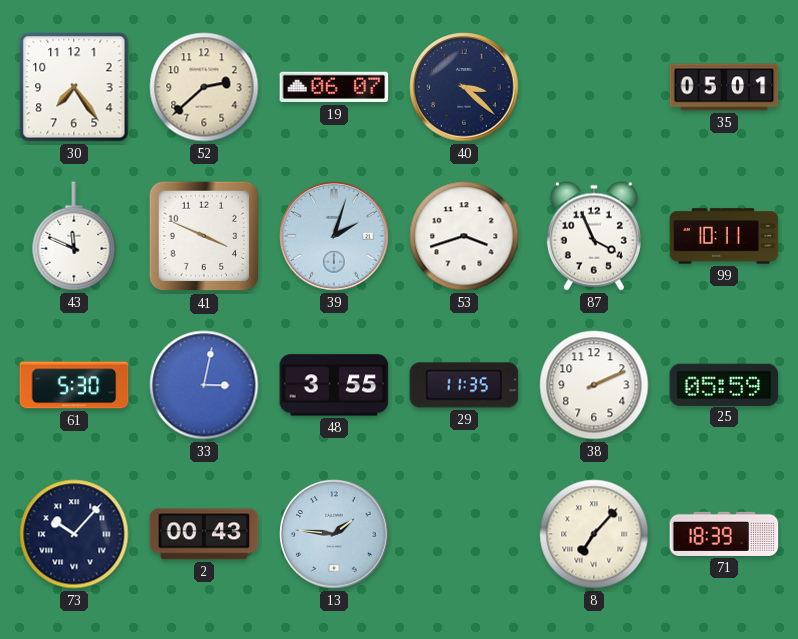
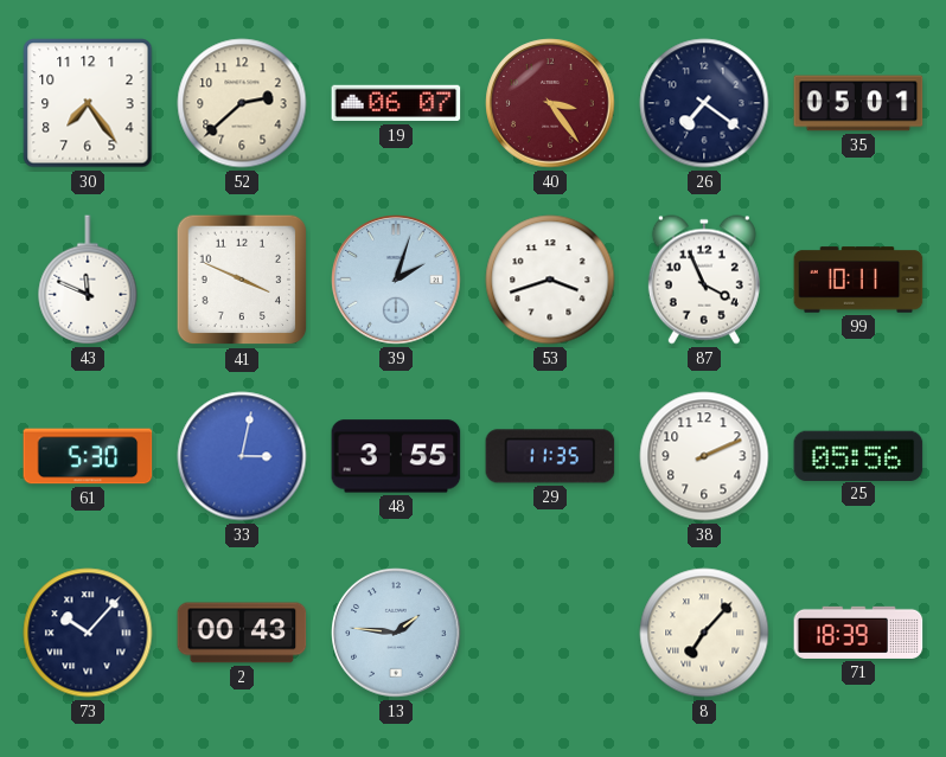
40: 3:22 -> 3:24
40 dial: navy -> burgundy
26: none -> 7:21
25: 05:59 -> 05:56
